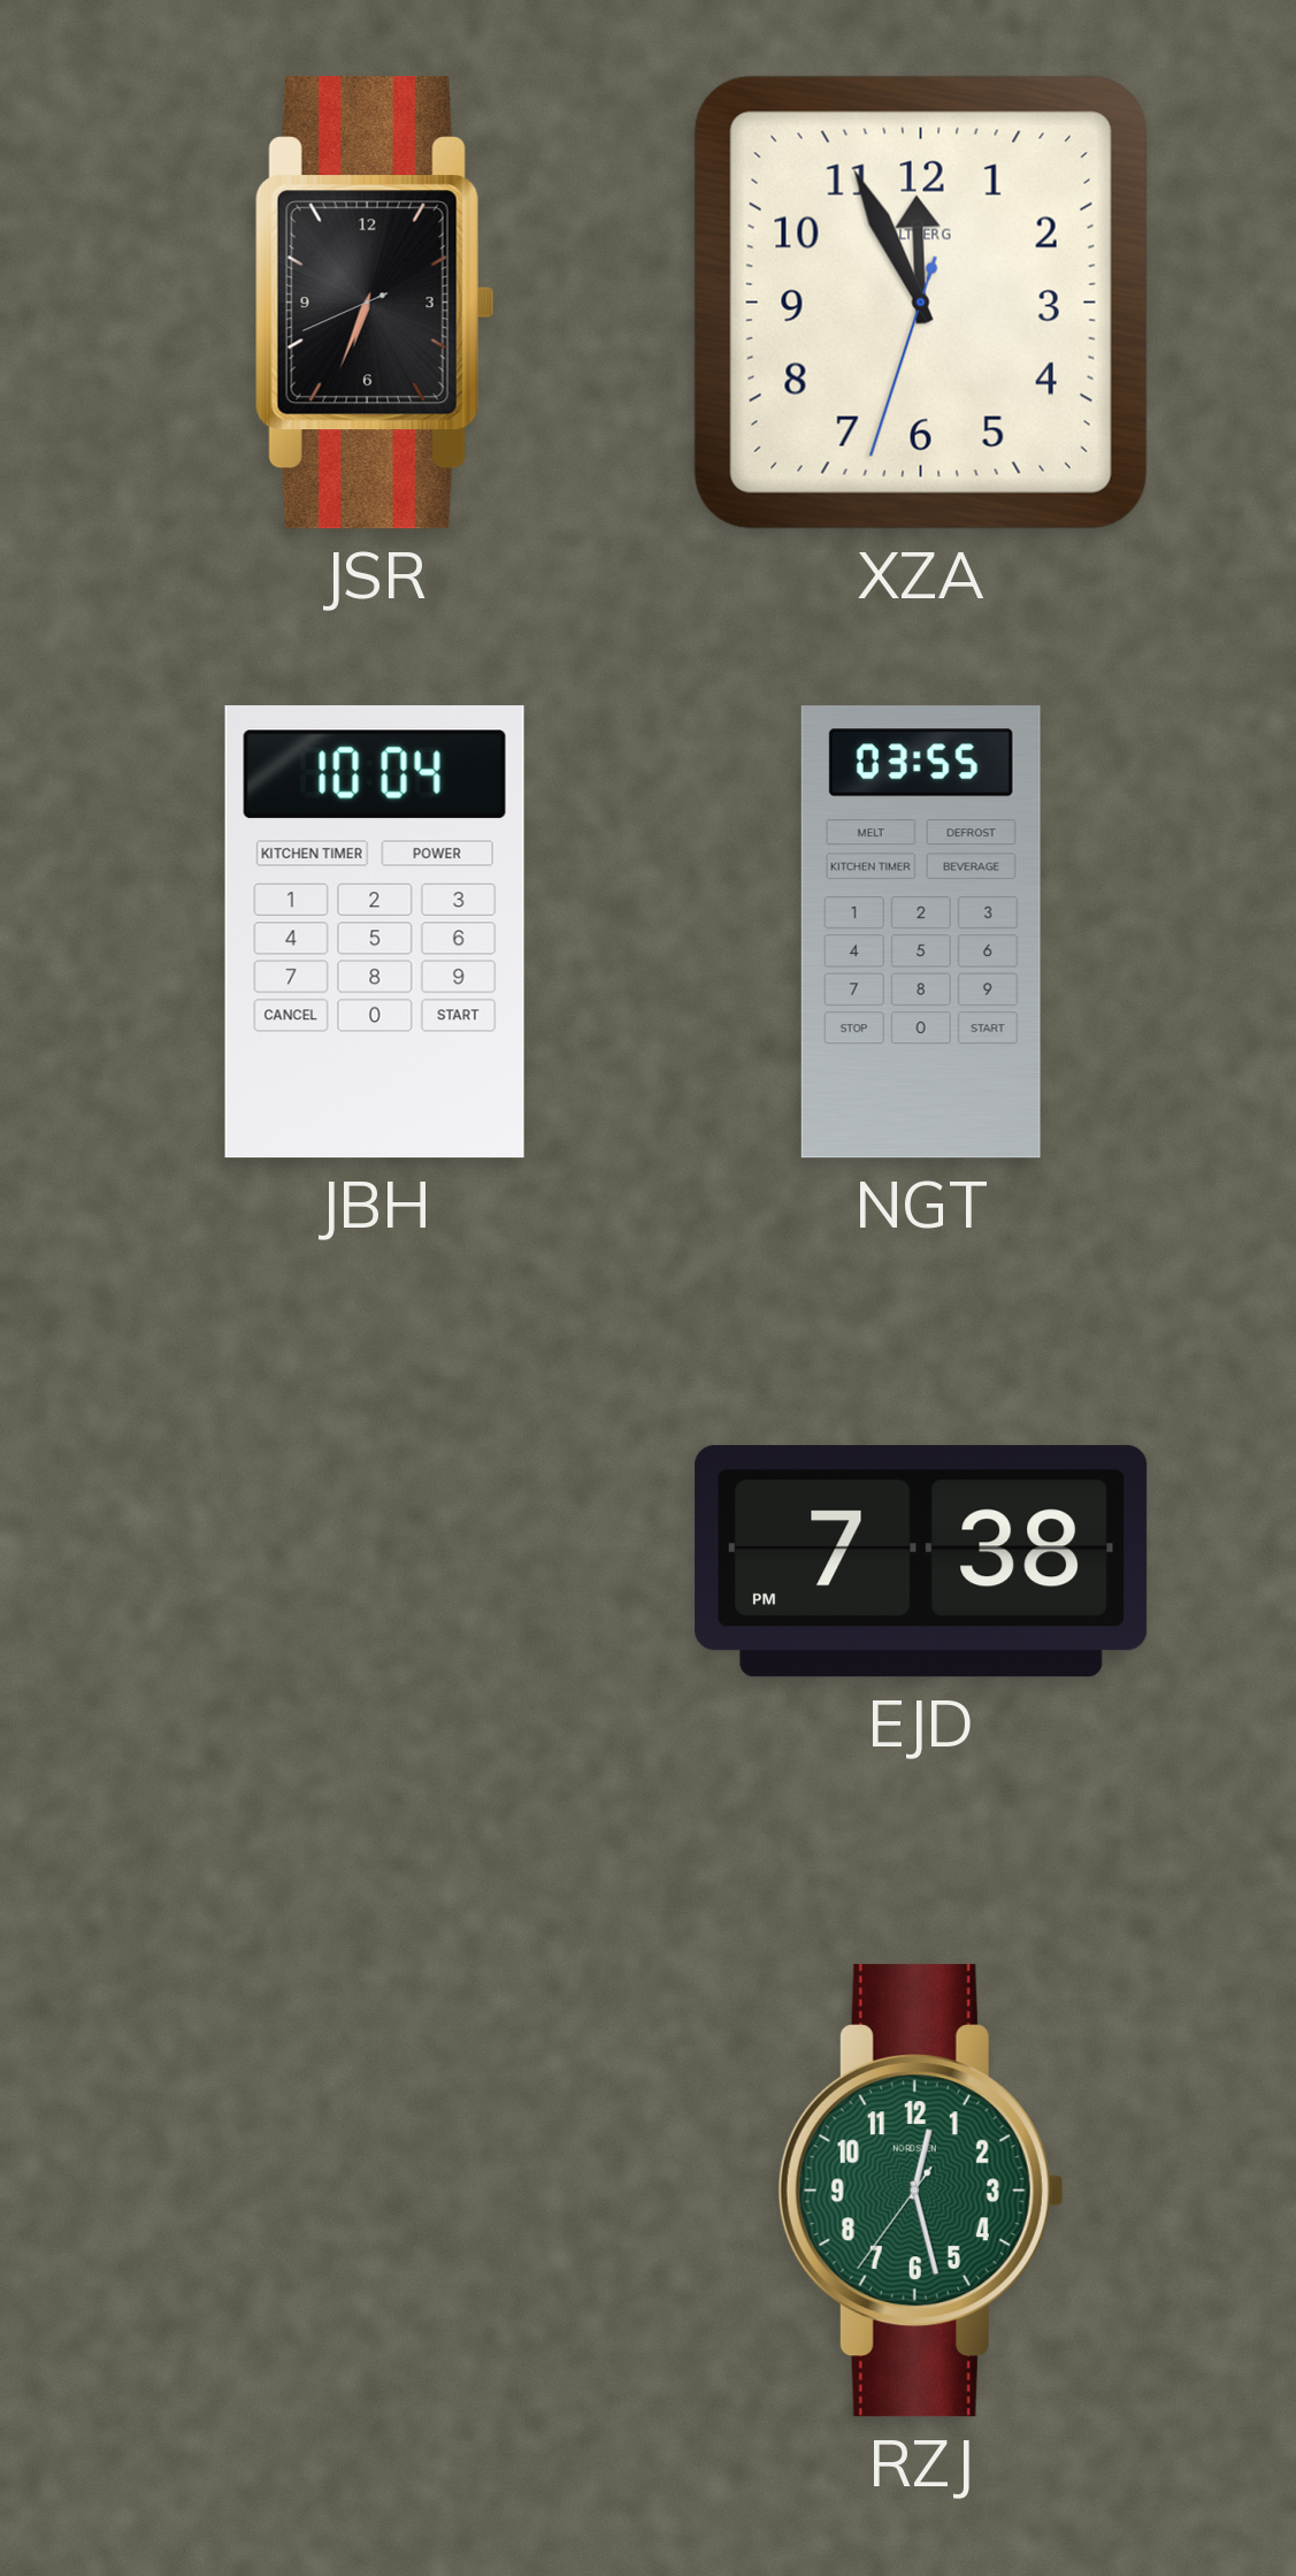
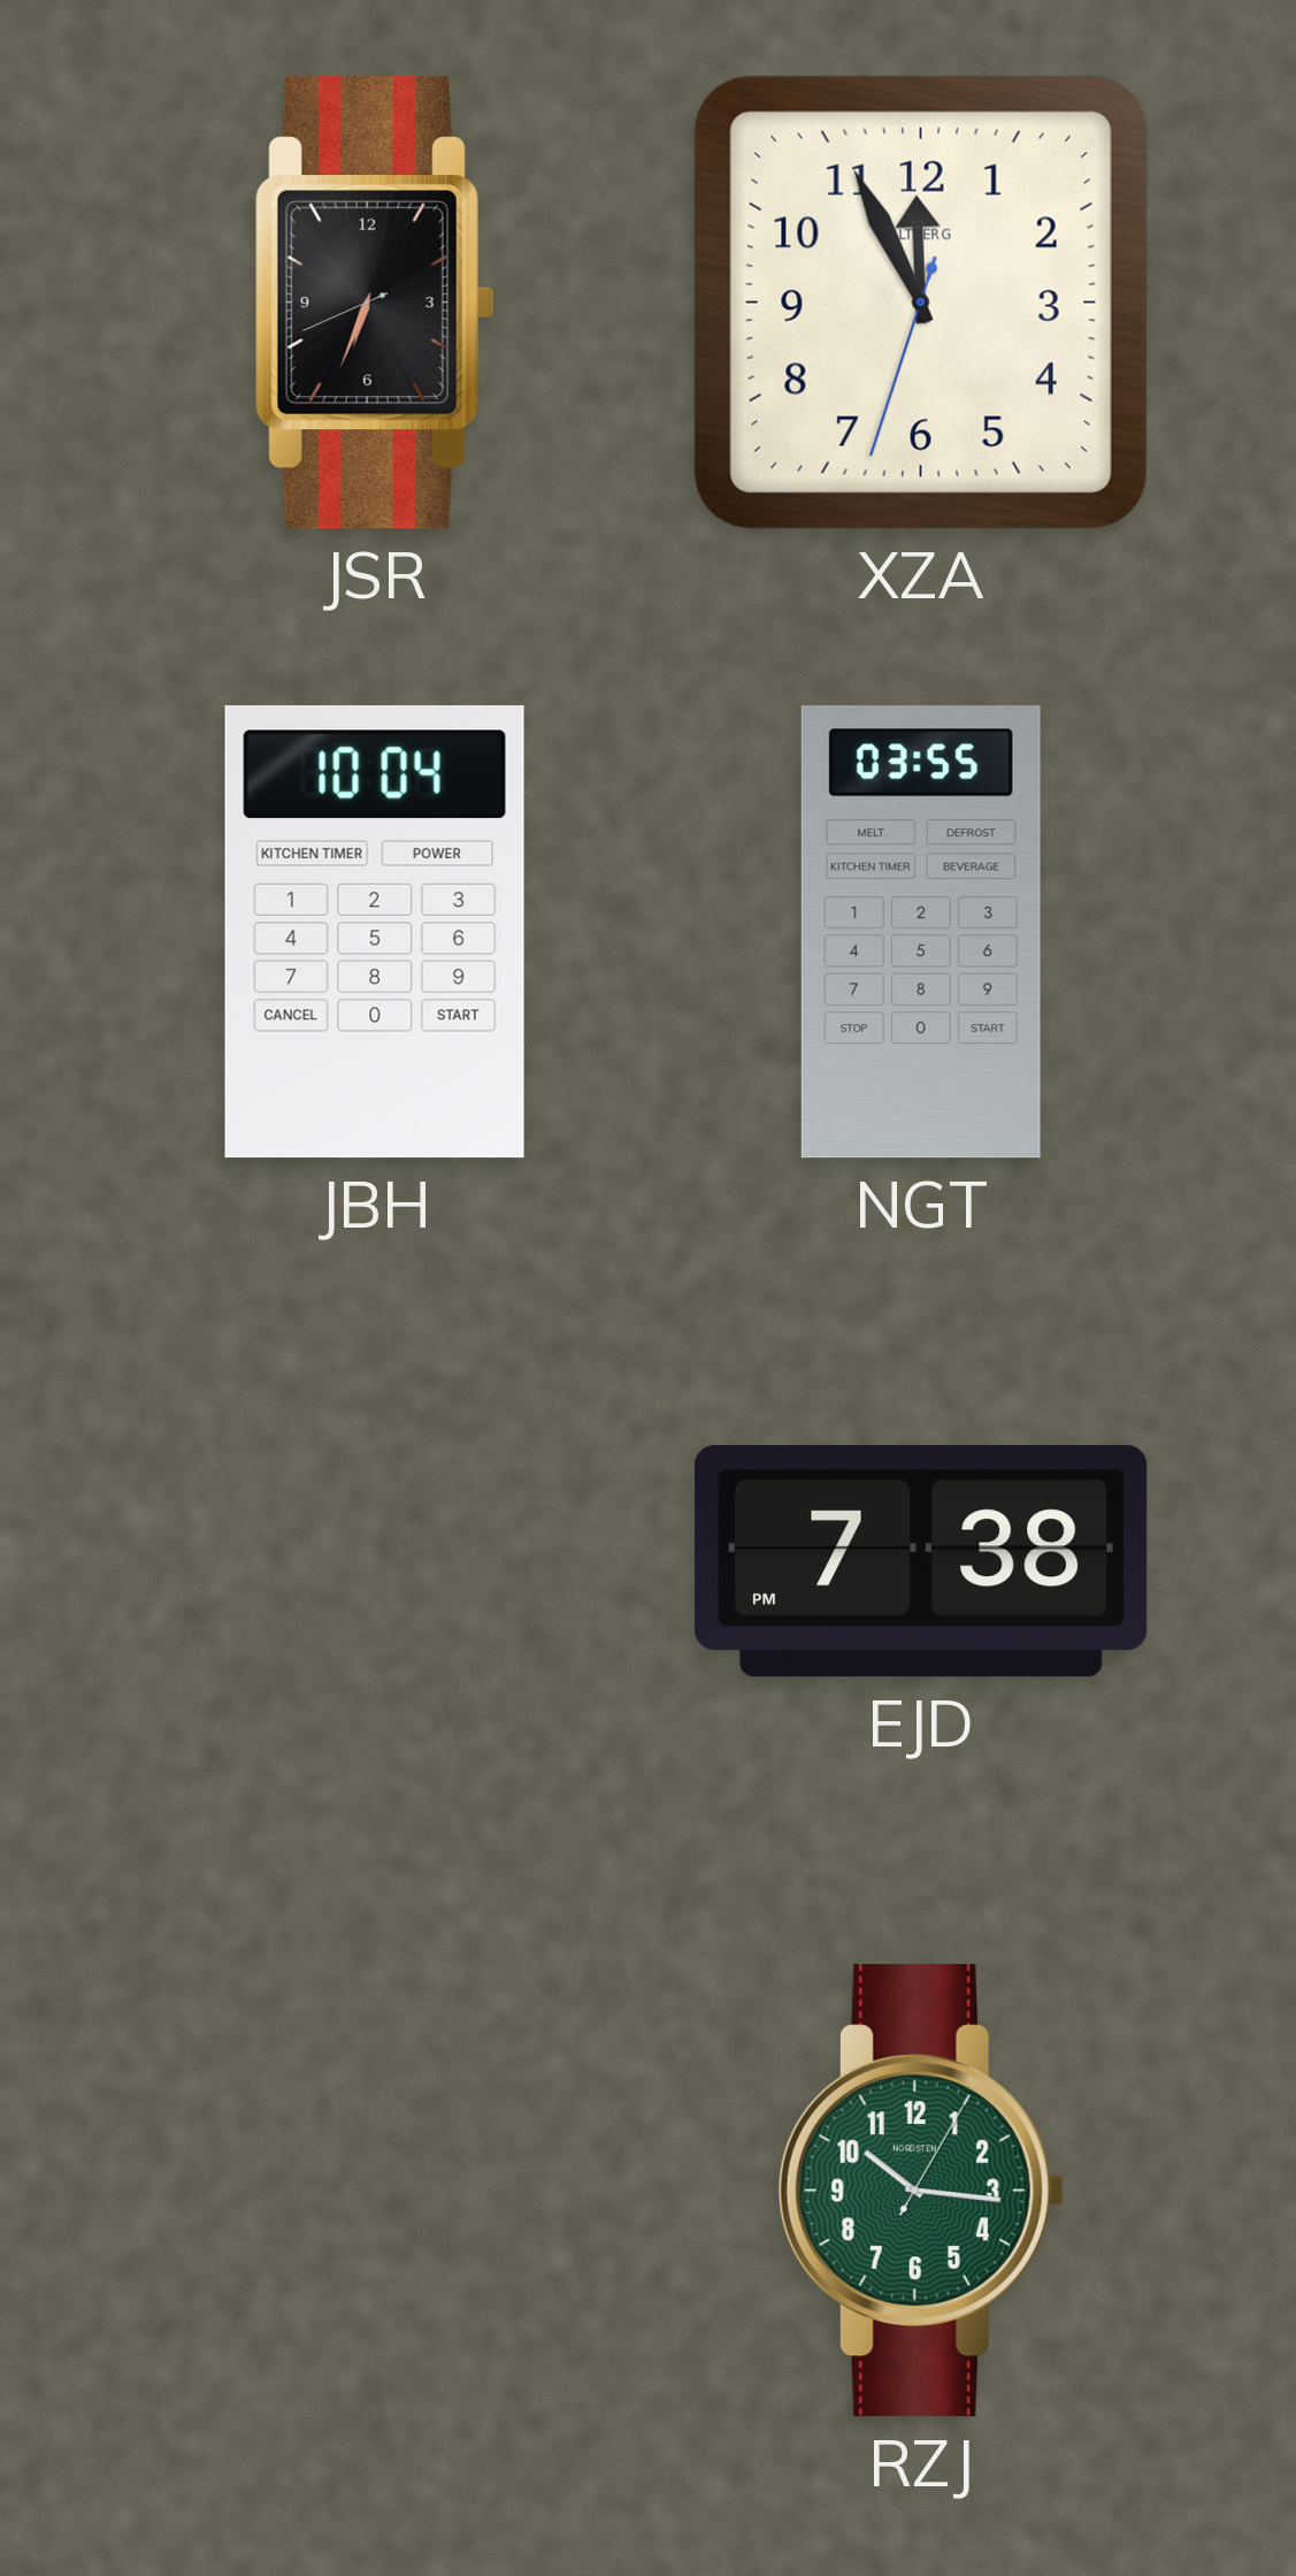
RZJ: 12:27 -> 10:16
